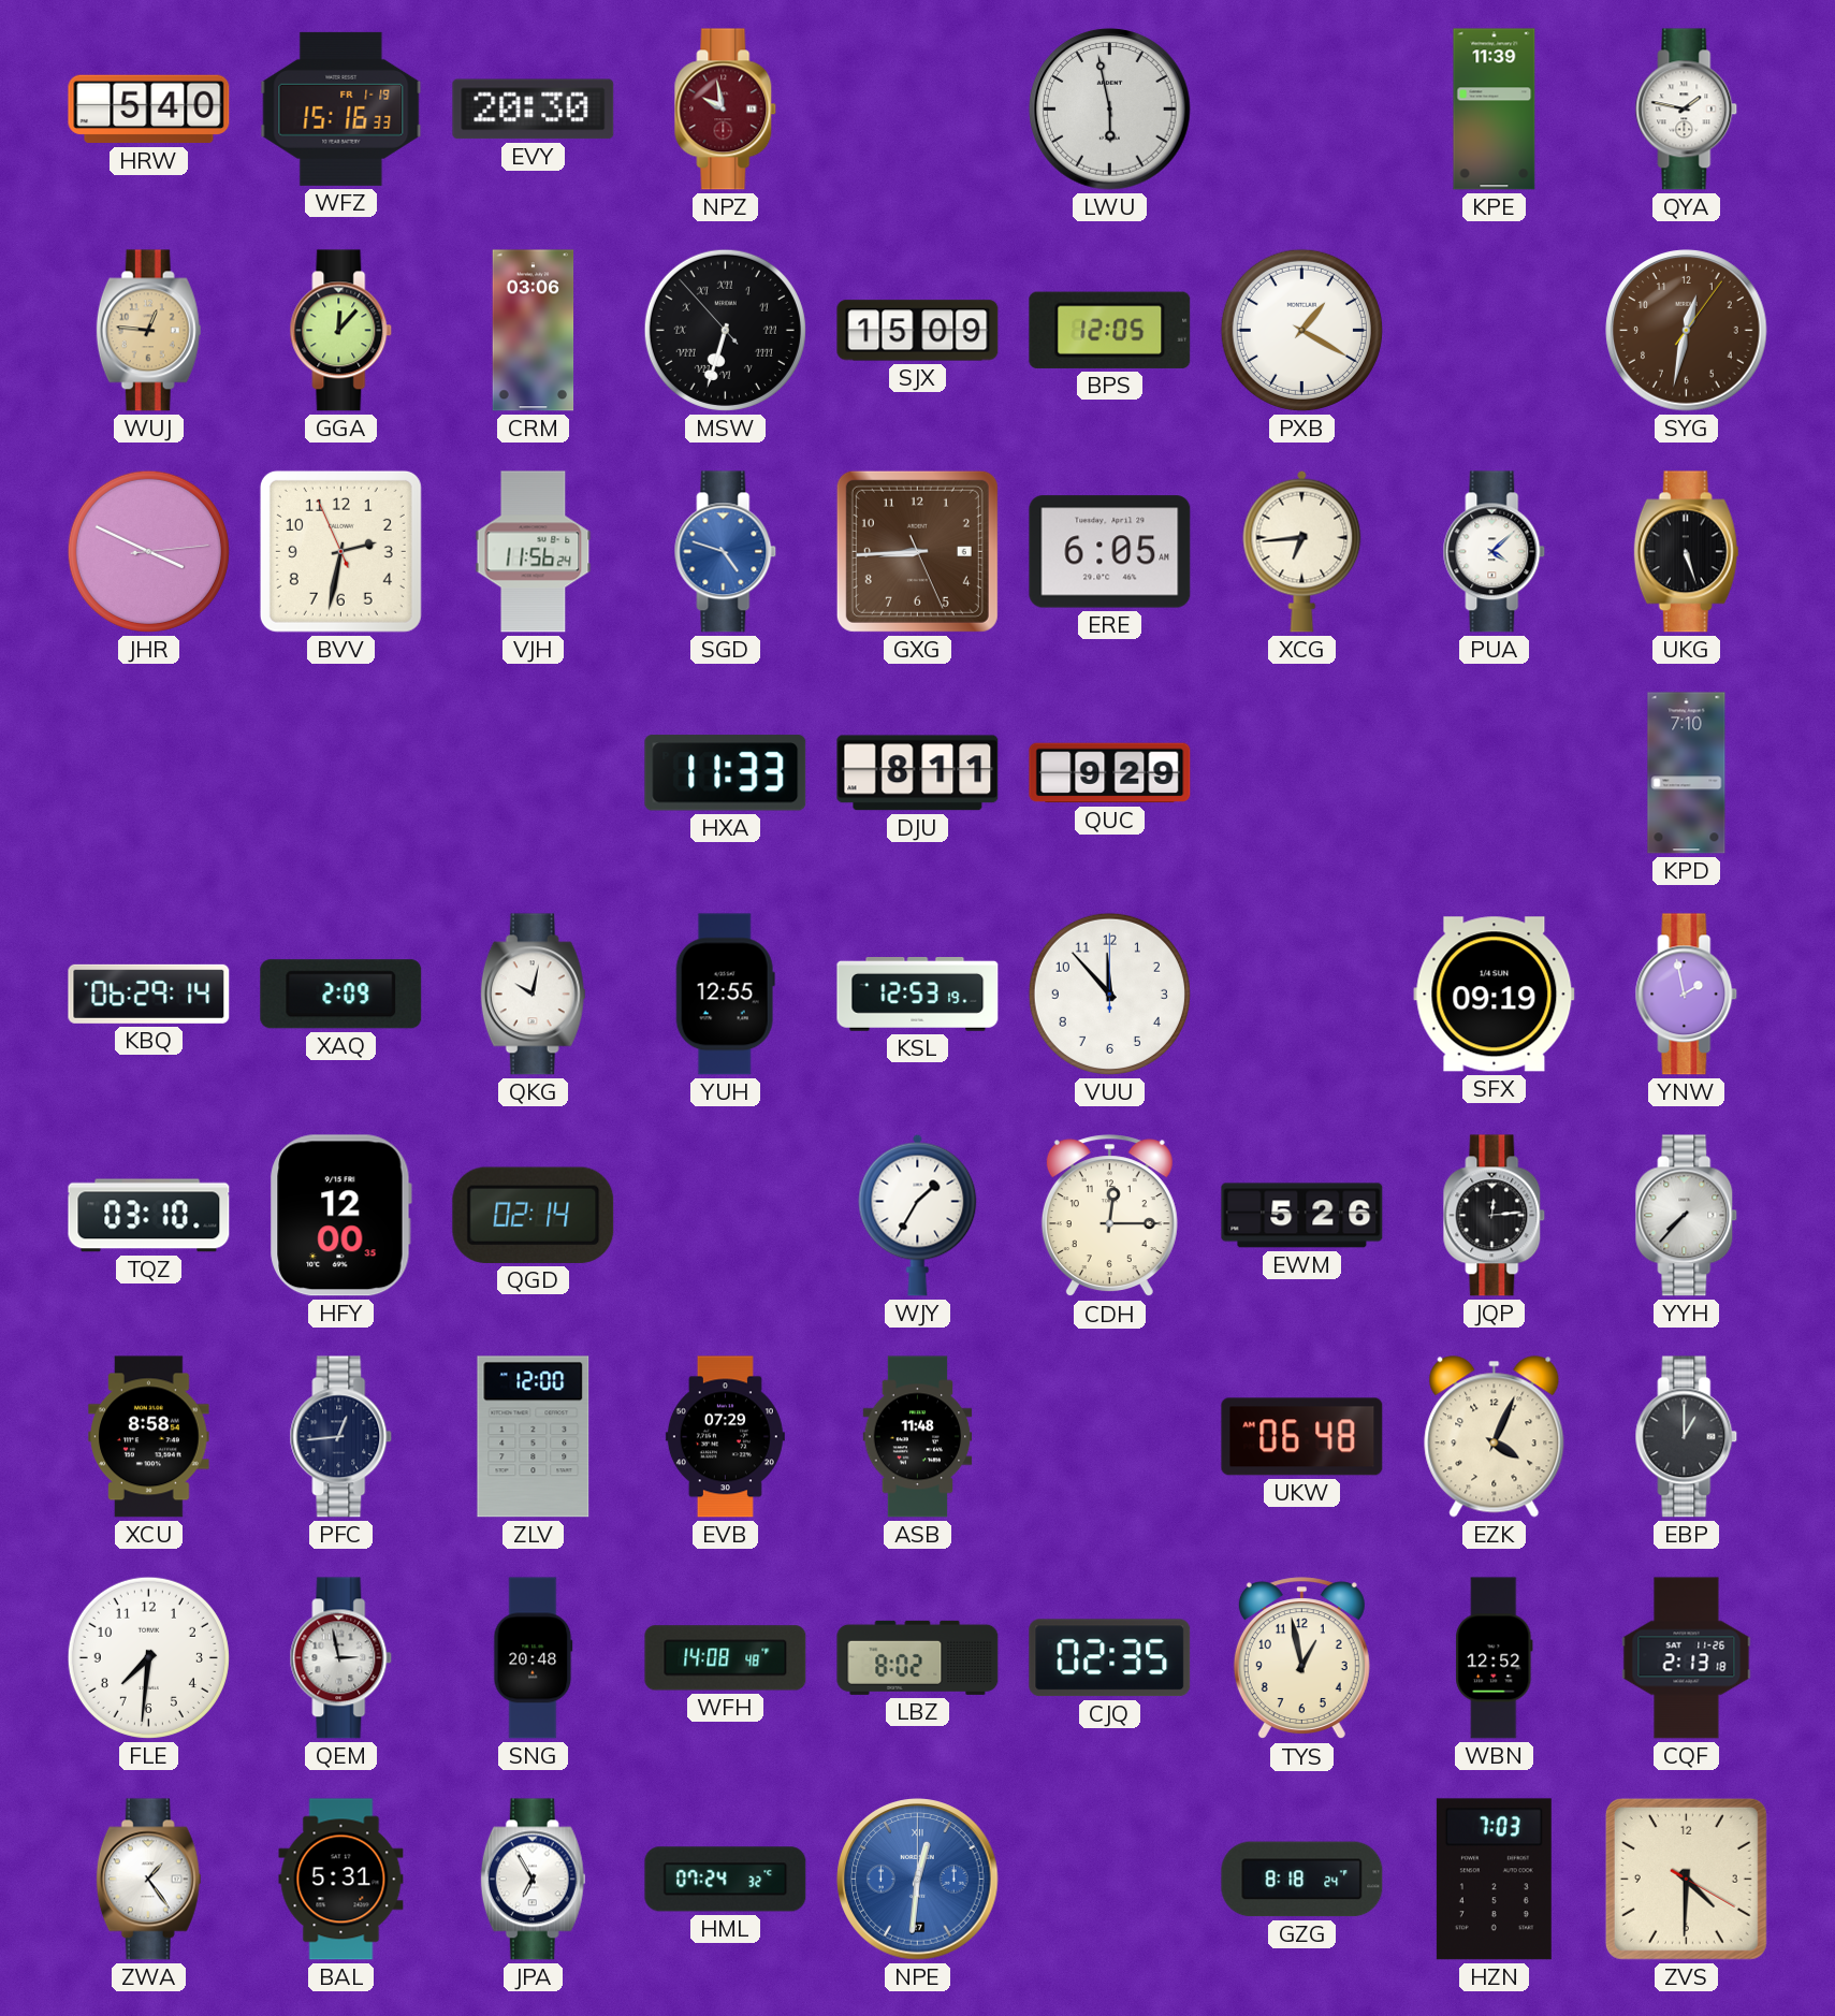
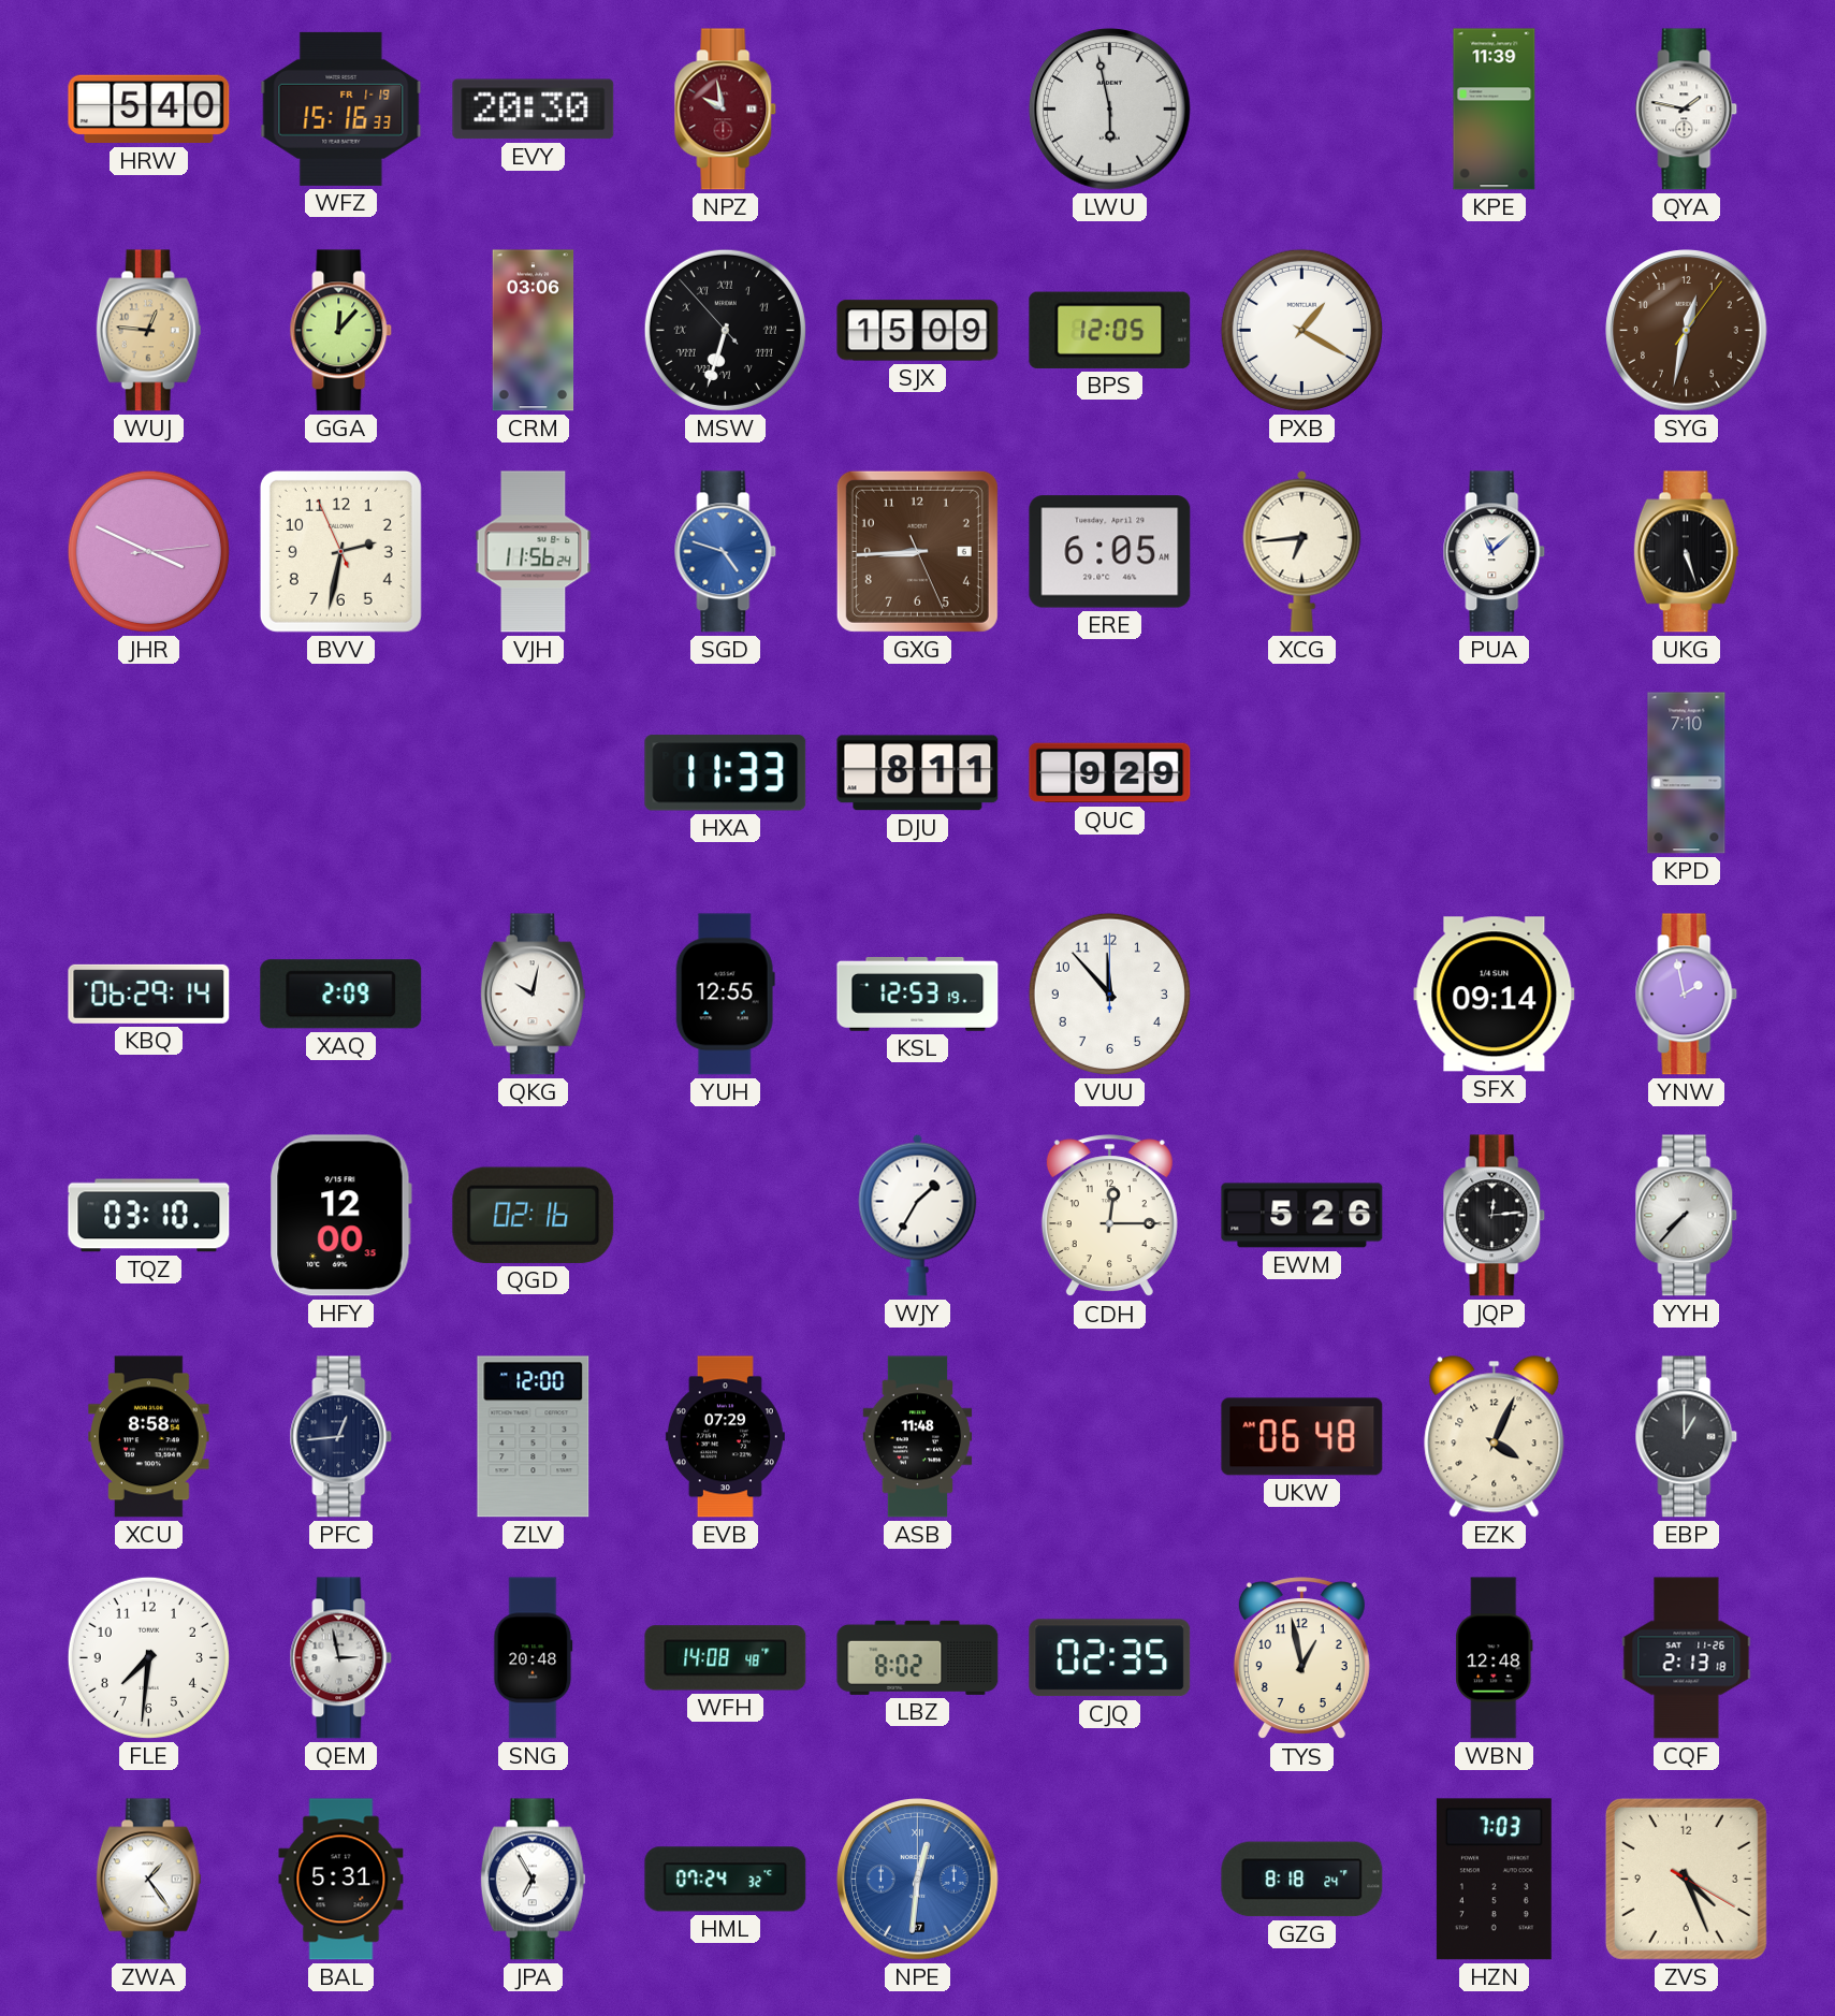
PUA: 4:08 -> 11:08
SFX: 09:19 -> 09:14
QGD: 02:14 -> 02:16
WBN: 12:52 -> 12:48
ZVS: 4:30 -> 4:26
